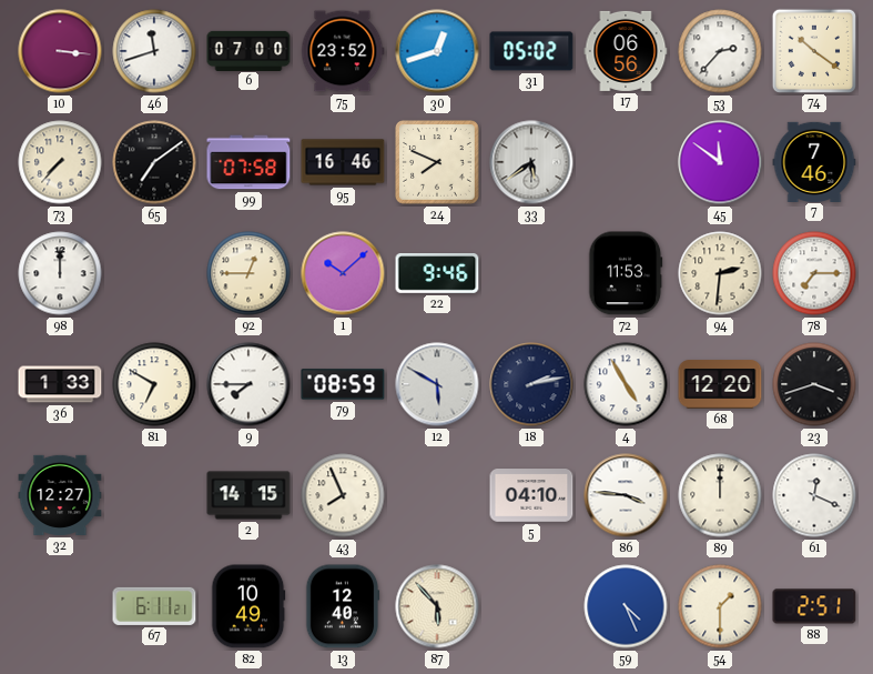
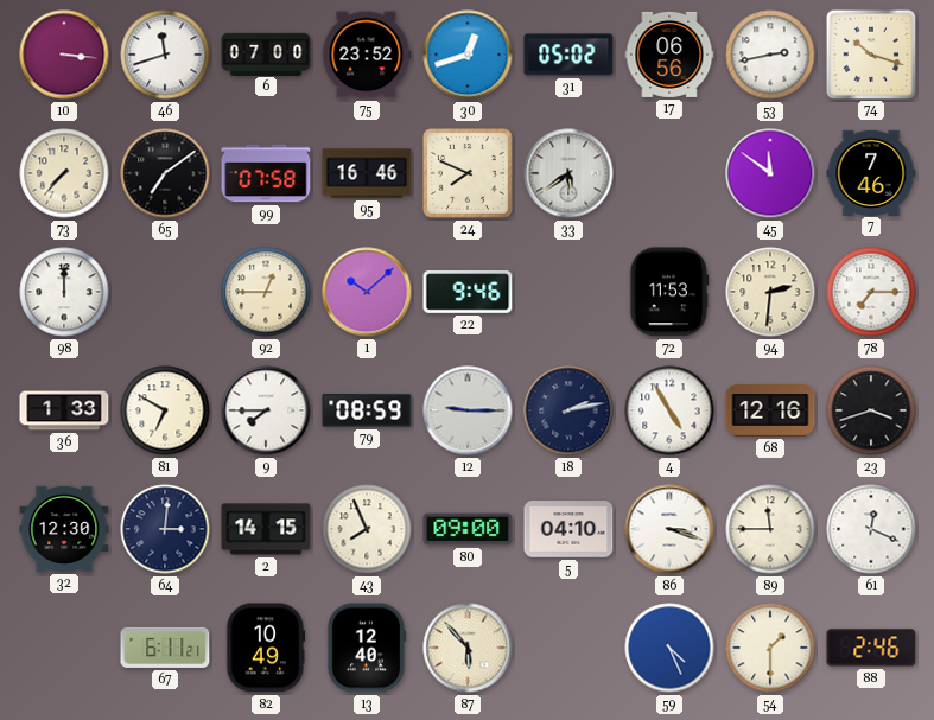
53: 2:37 -> 2:43
74: 10:21 -> 10:18
12: 5:50 -> 9:15
68: 12:20 -> 12:16
32: 12:27 -> 12:30
64: none -> 3:01
80: none -> 09:00
86: 3:46 -> 3:18
89: 12:00 -> 11:45
88: 2:51 -> 2:46
